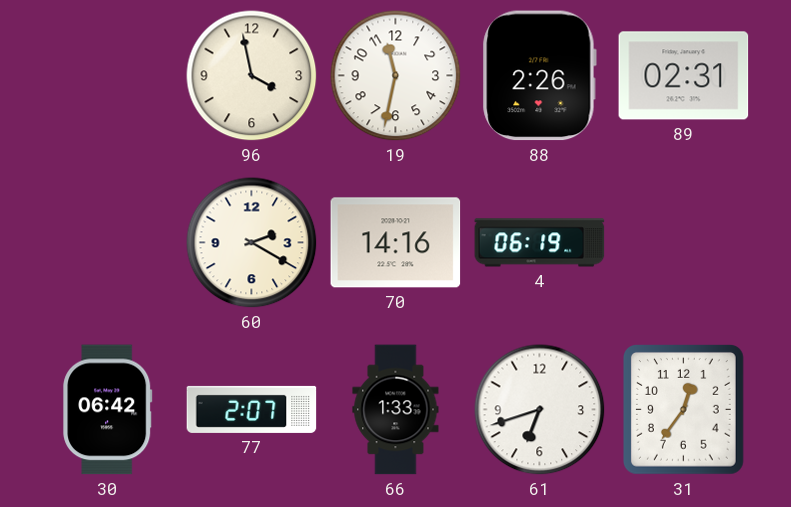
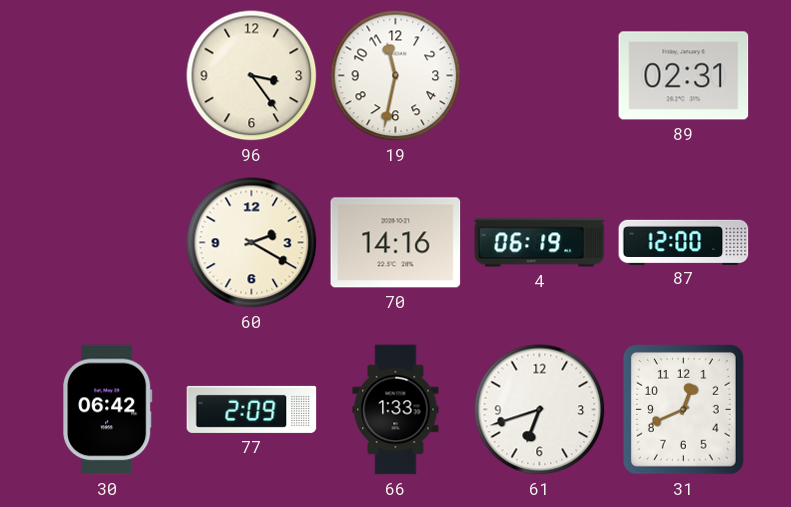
96: 3:58 -> 3:24
88: 2:26 -> none
87: none -> 12:00
77: 2:07 -> 2:09
31: 12:36 -> 12:41
